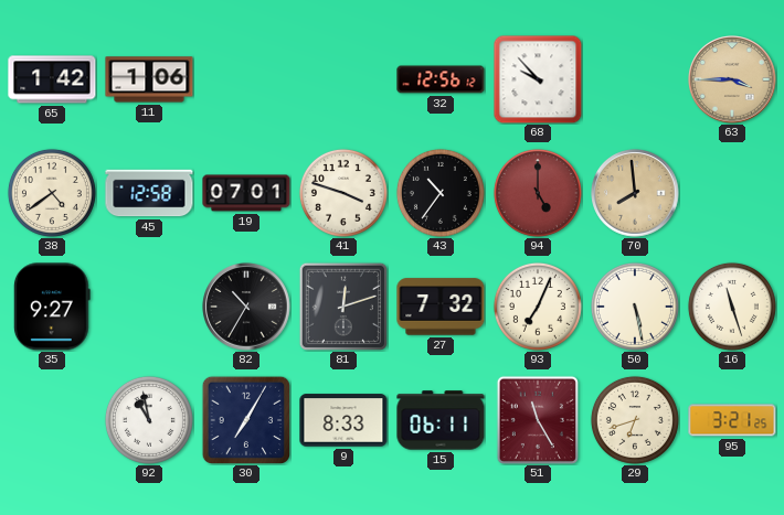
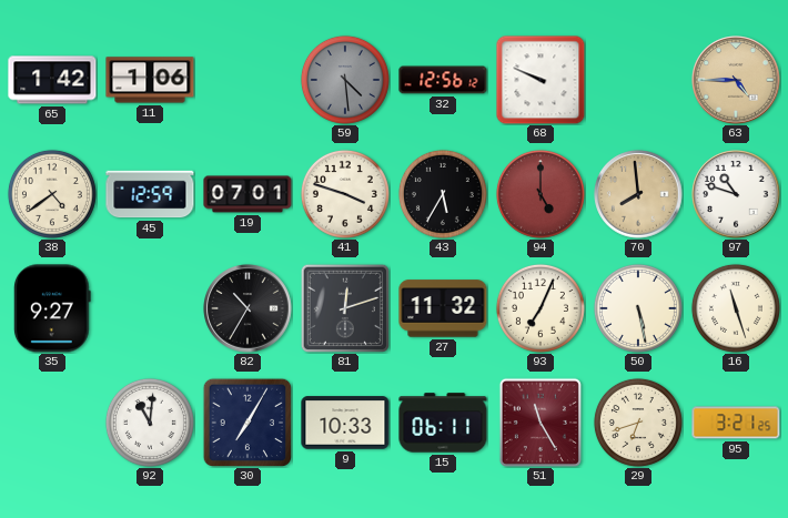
59: none -> 4:29
68: 9:53 -> 9:49
63: 3:45 -> 4:45
45: 12:58 -> 12:59
43: 10:36 -> 5:35
97: none -> 10:48
27: 7:32 -> 11:32
92: 10:58 -> 11:01
9: 8:33 -> 10:33
